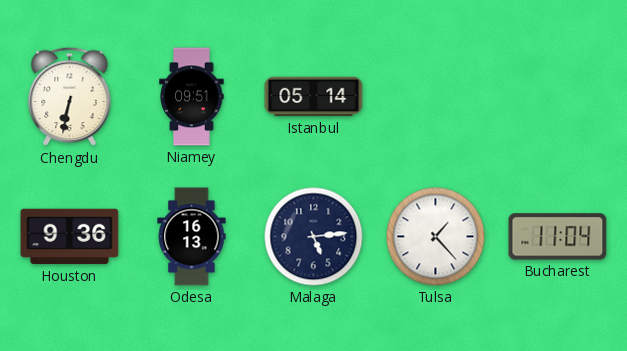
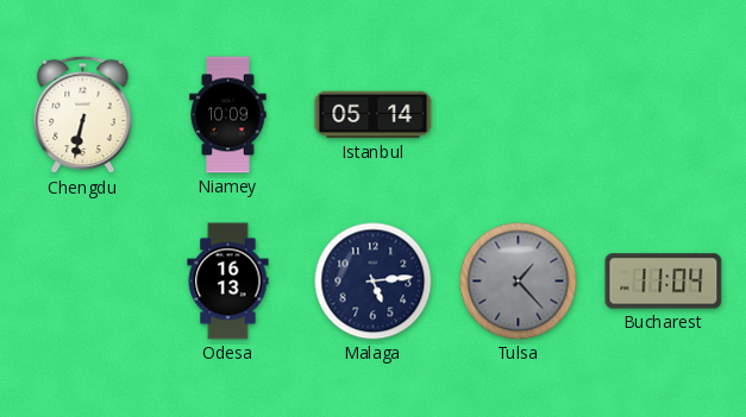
Niamey: 09:51 -> 10:09
Houston: 9:36 -> none
Tulsa dial: white -> grey
